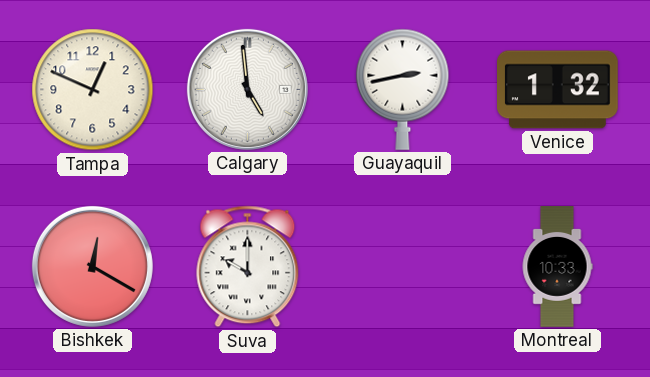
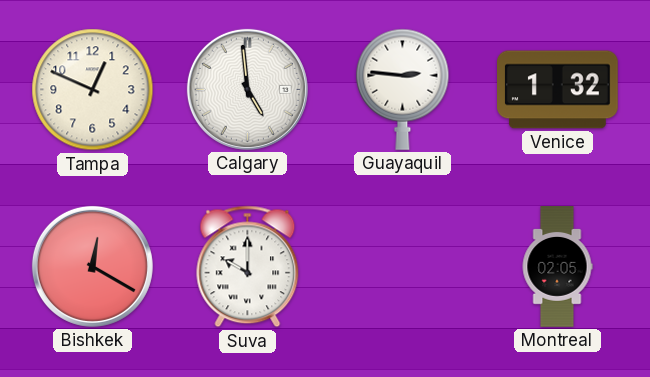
Guayaquil: 2:43 -> 2:46
Montreal: 10:33 -> 02:05
